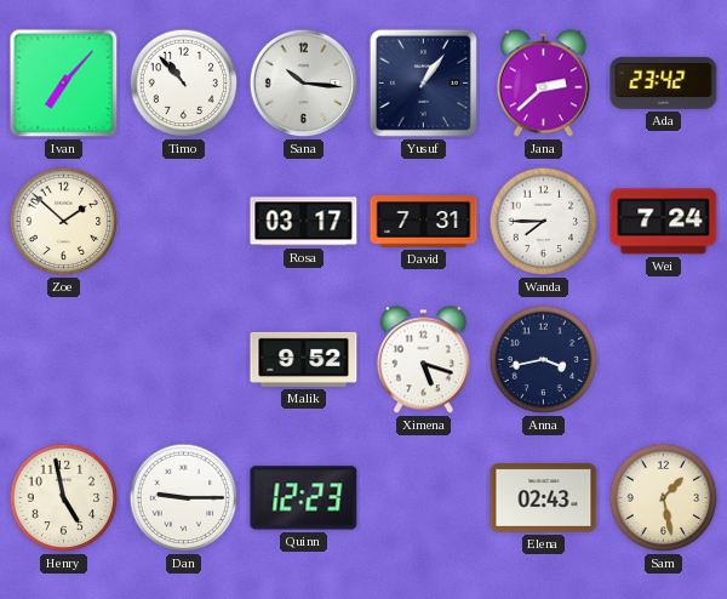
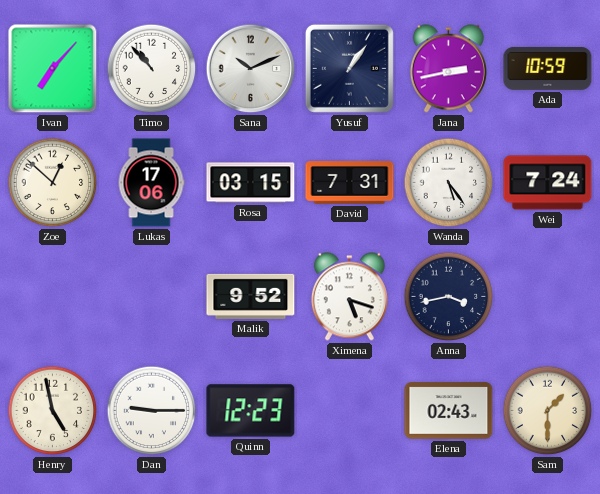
Sana: 10:16 -> 10:11
Jana: 2:38 -> 2:43
Ada: 23:42 -> 10:59
Zoe: 1:52 -> 12:52
Lukas: none -> 17:06
Rosa: 03:17 -> 03:15
Wanda: 7:45 -> 5:24
Sam: 1:28 -> 1:30
